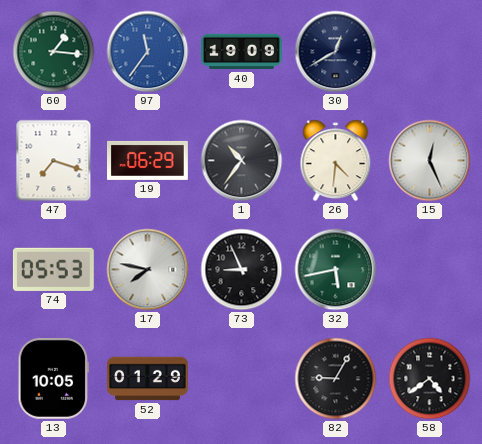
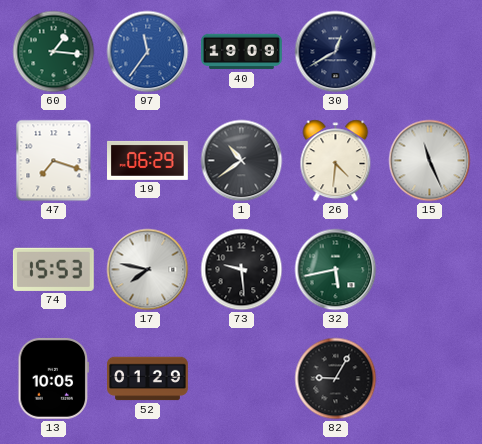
1: 10:36 -> 10:39
15: 12:26 -> 11:26
74: 05:53 -> 15:53
73: 8:56 -> 9:29
58: 4:39 -> none
